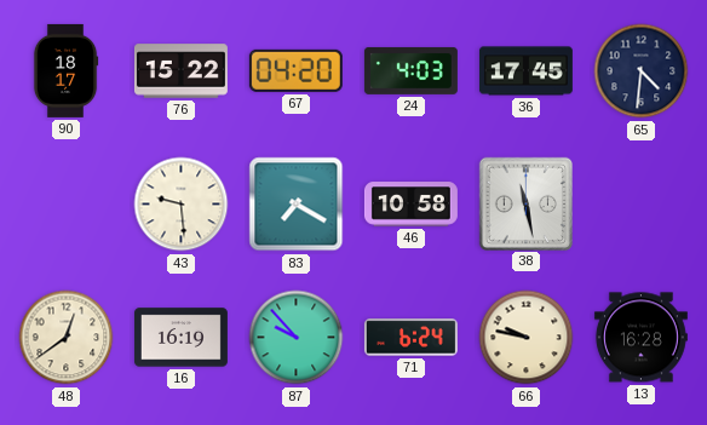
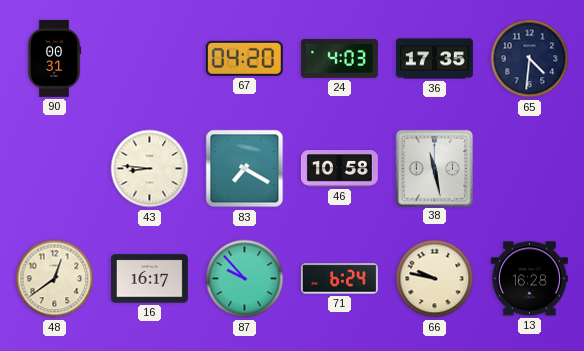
90: 18:17 -> 00:31
76: 15:22 -> none
36: 17:45 -> 17:35
43: 9:29 -> 8:46
16: 16:19 -> 16:17
